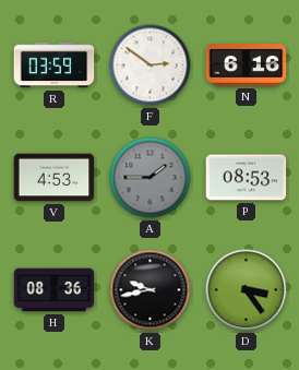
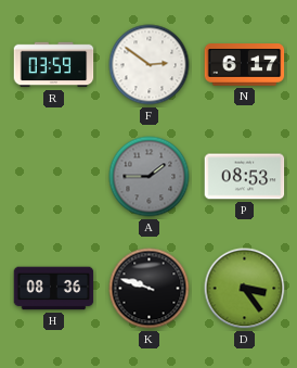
N: 6:16 -> 6:17
V: 4:53 -> none
K: 9:43 -> 9:48
